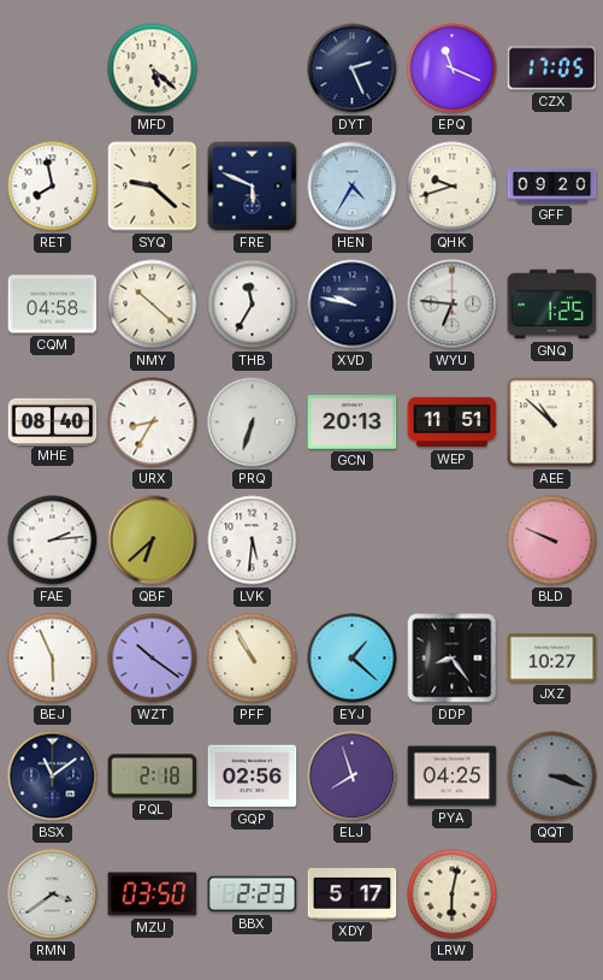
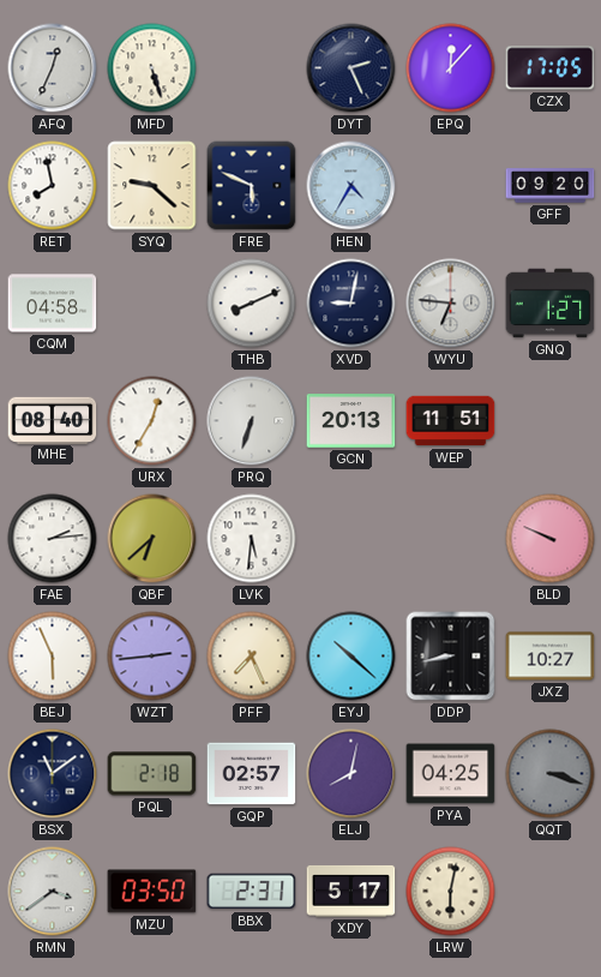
AFQ: none -> 12:34
MFD: 5:22 -> 5:27
EPQ: 11:19 -> 12:07
QHK: 9:42 -> none
NMY: 10:22 -> none
THB: 11:35 -> 8:11
XVD: 9:47 -> 9:02
GNQ: 1:25 -> 1:27
URX: 8:35 -> 12:35
AEE: 10:52 -> none
WZT: 10:21 -> 2:44
PFF: 10:55 -> 7:26
EYJ: 1:22 -> 10:22
DDP: 8:24 -> 8:43
GQP: 02:56 -> 02:57
ELJ: 7:57 -> 8:02
BBX: 2:23 -> 2:31
